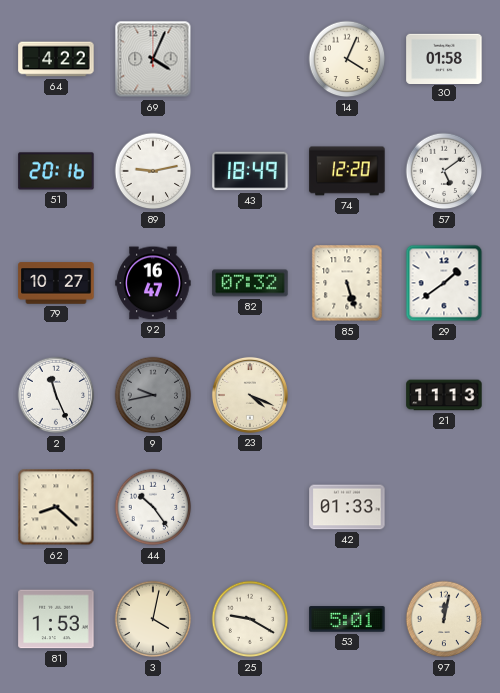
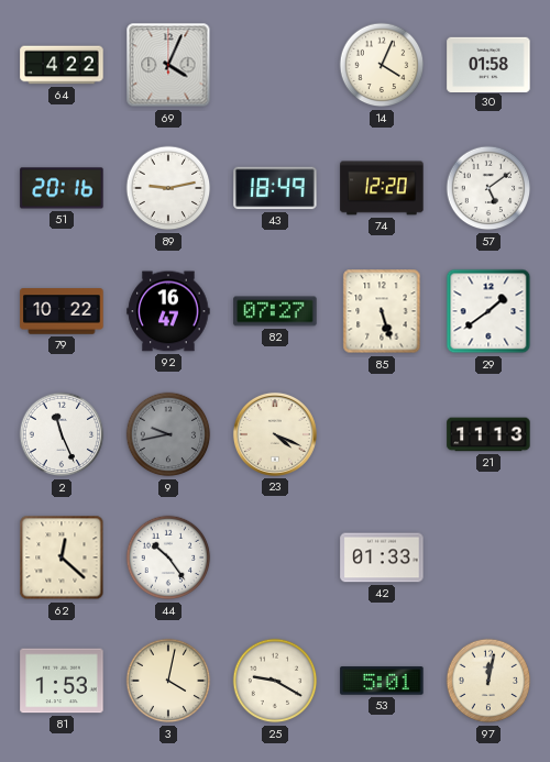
79: 10:27 -> 10:22
82: 07:32 -> 07:27
62: 8:22 -> 12:22
